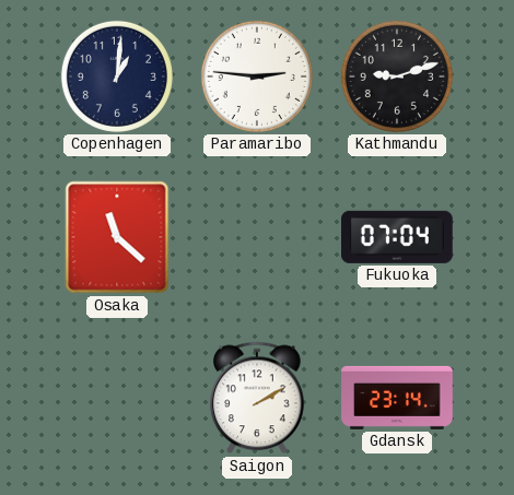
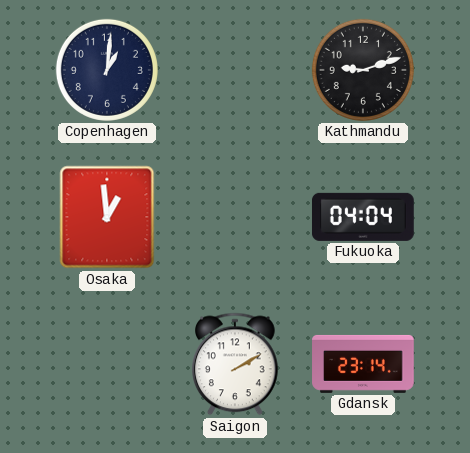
Paramaribo: 2:46 -> none
Osaka: 11:22 -> 12:59
Fukuoka: 07:04 -> 04:04
